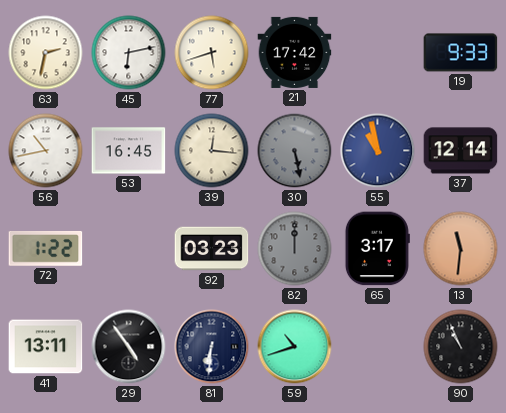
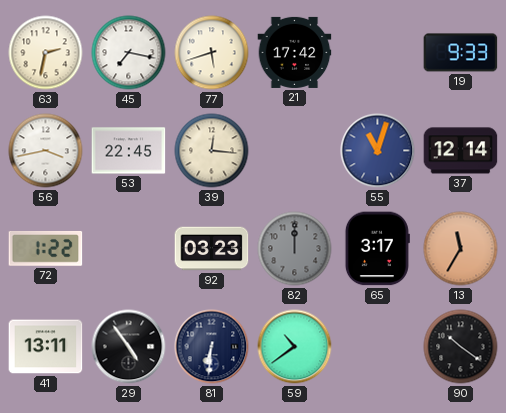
45: 6:13 -> 7:17
56: 10:43 -> 3:43
53: 16:45 -> 22:45
30: 5:28 -> none
55: 10:58 -> 11:03
13: 11:31 -> 11:35
59: 10:42 -> 10:39
90: 10:56 -> 10:21
